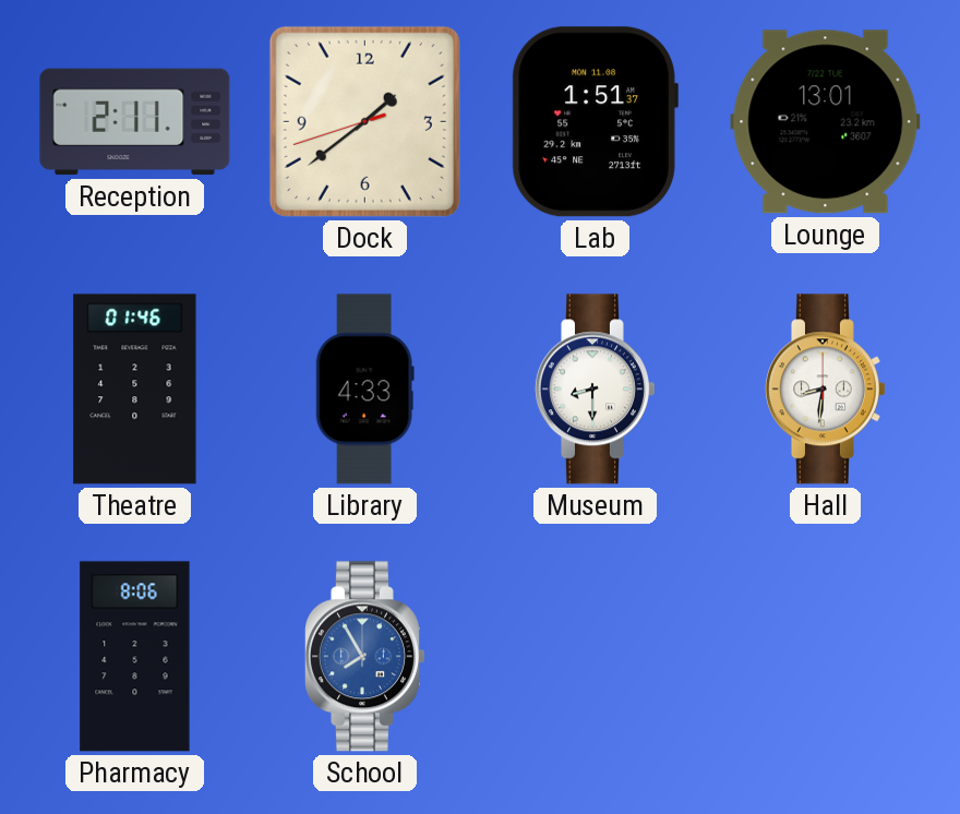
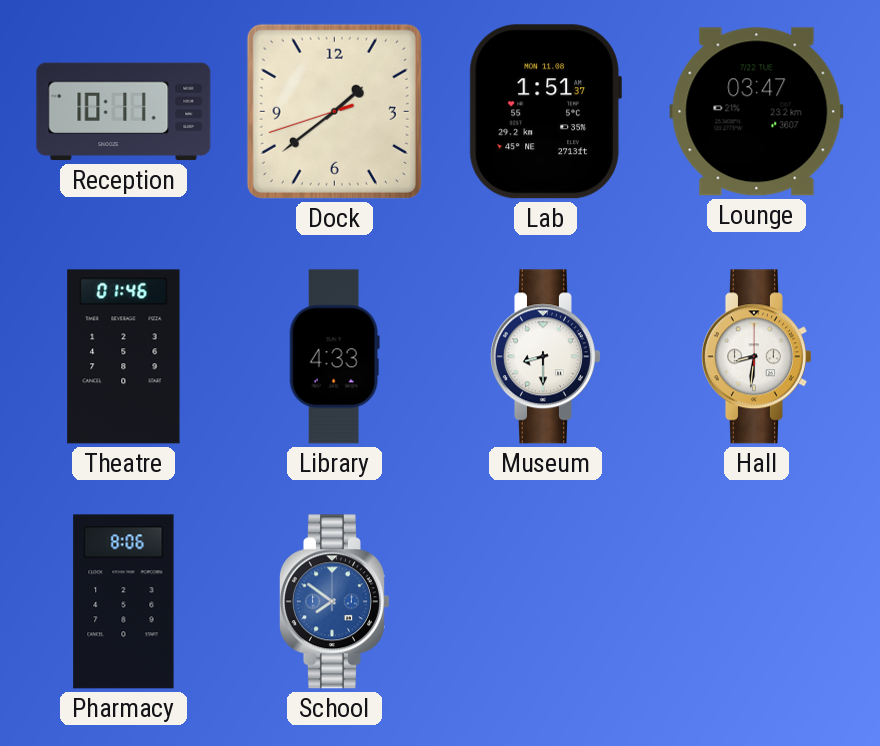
Reception: 2:11 -> 10:11
Lounge: 13:01 -> 03:47
School: 7:55 -> 7:51
